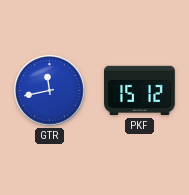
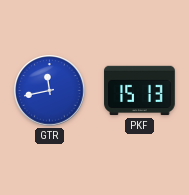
PKF: 15:12 -> 15:13
